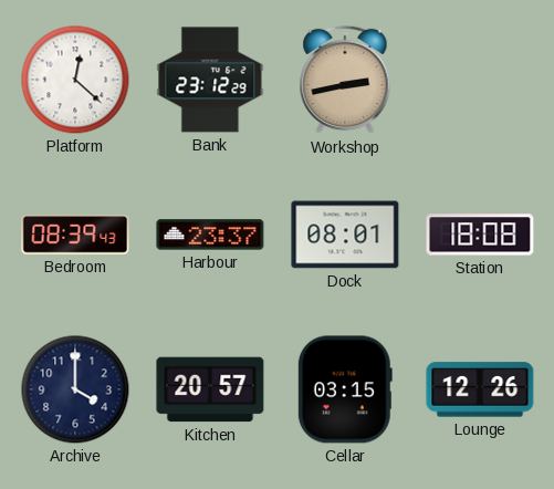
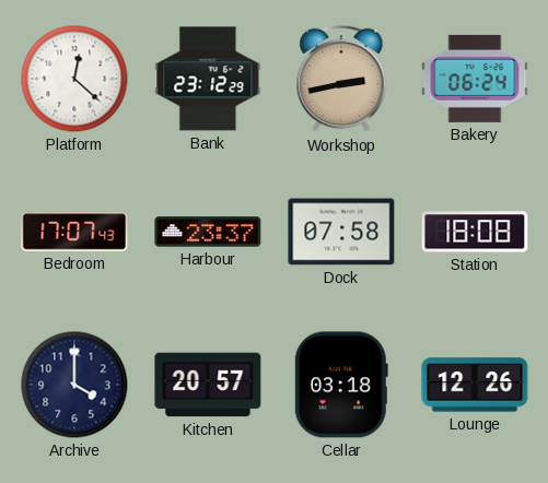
Bakery: none -> 06:24
Bedroom: 08:39 -> 17:07
Dock: 08:01 -> 07:58
Cellar: 03:15 -> 03:18
